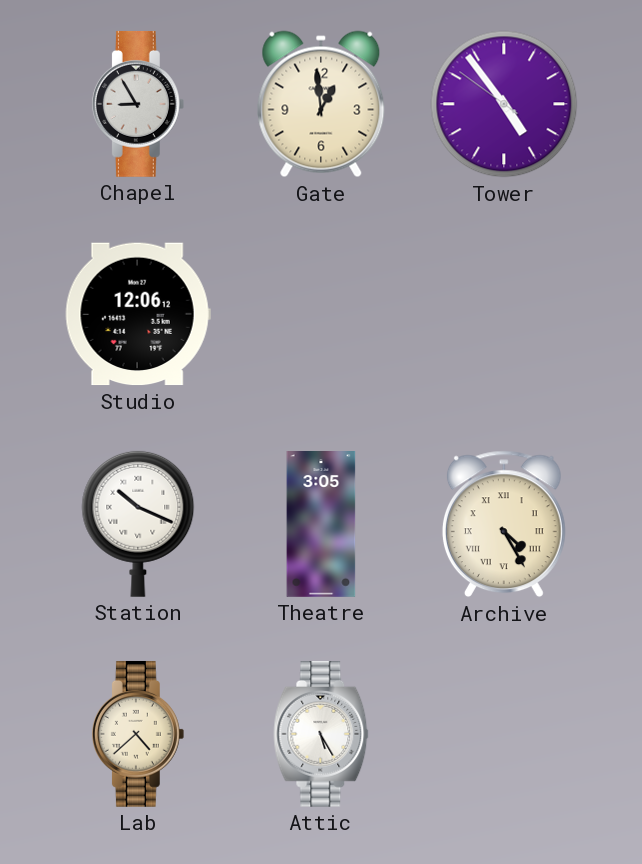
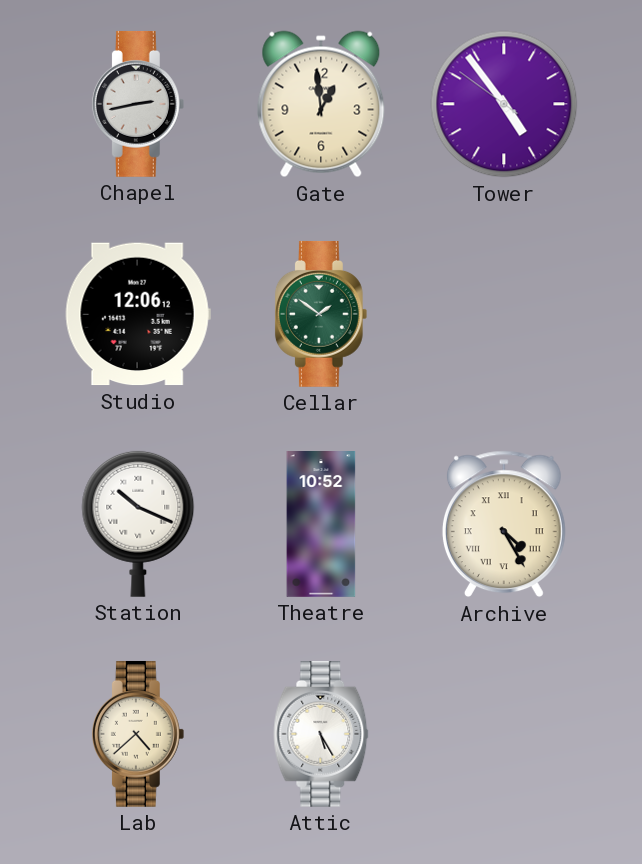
Chapel: 8:55 -> 2:43
Cellar: none -> 1:51
Theatre: 3:05 -> 10:52
